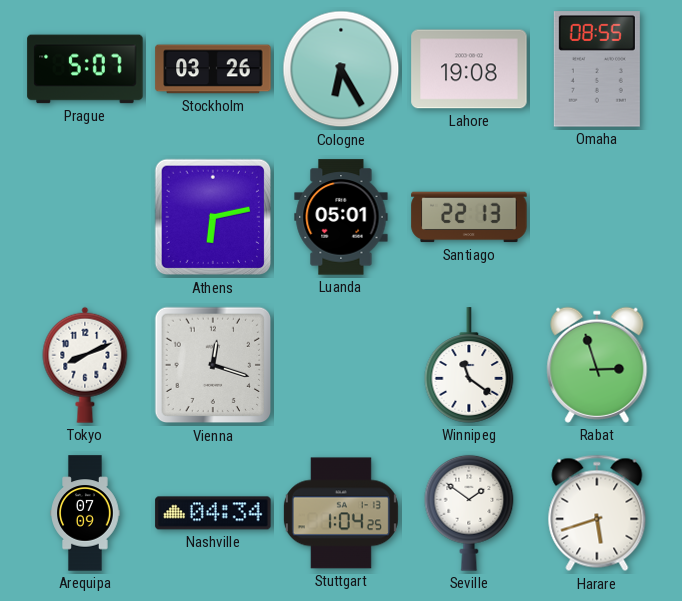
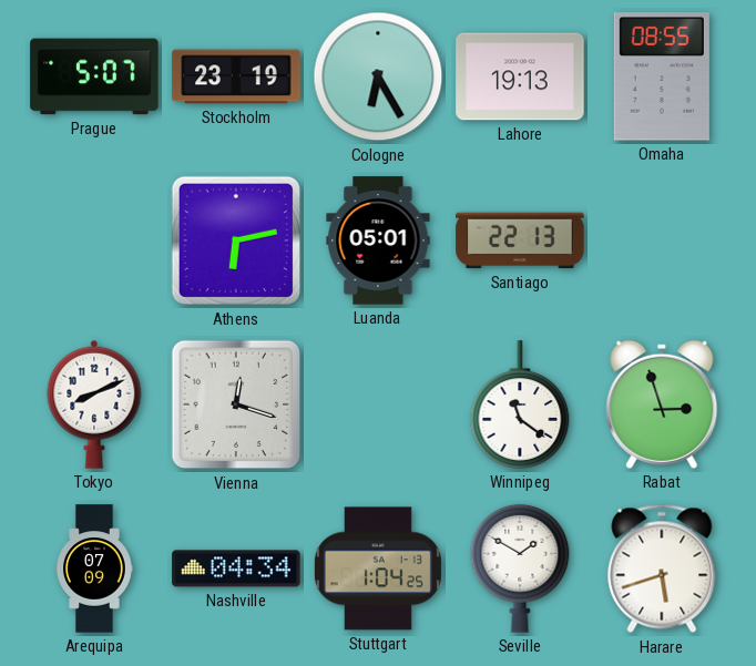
Stockholm: 03:26 -> 23:19
Lahore: 19:08 -> 19:13
Seville: 1:51 -> 1:50
